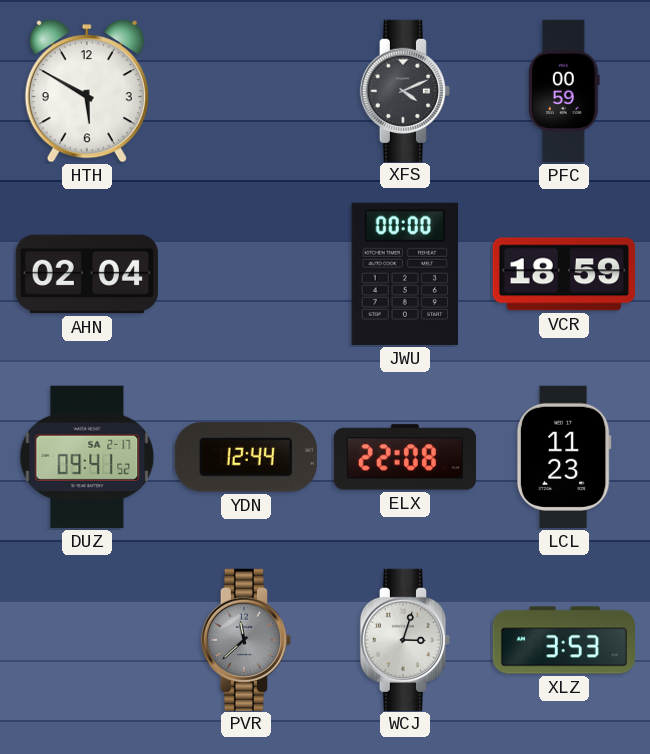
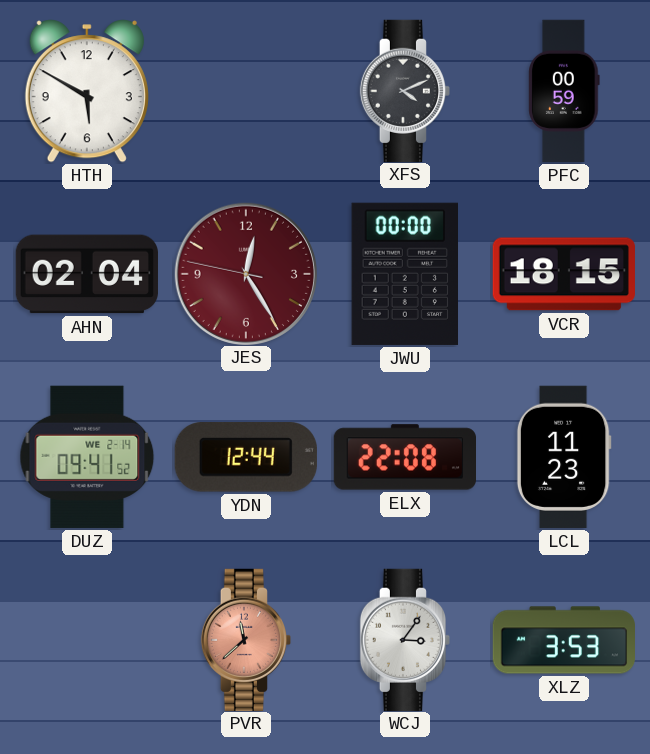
JES: none -> 12:24
VCR: 18:59 -> 18:15
DUZ date: SA 2-17 -> WE 2-14
PVR dial: grey -> salmon
WCJ: 3:03 -> 3:06
